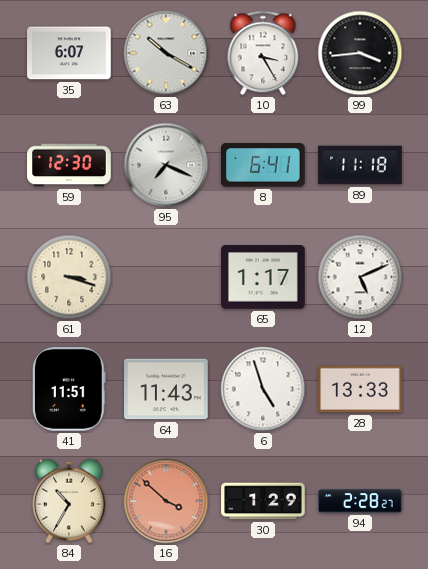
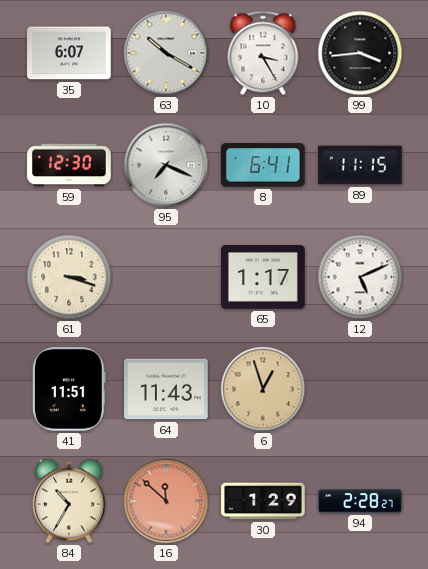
89: 11:18 -> 11:15
6: 4:57 -> 12:57
6 dial: white -> champagne
28: 13:33 -> none
16: 3:52 -> 11:52
